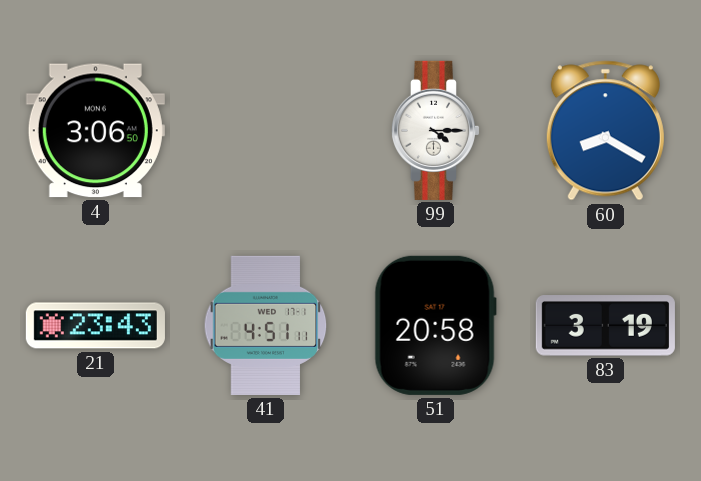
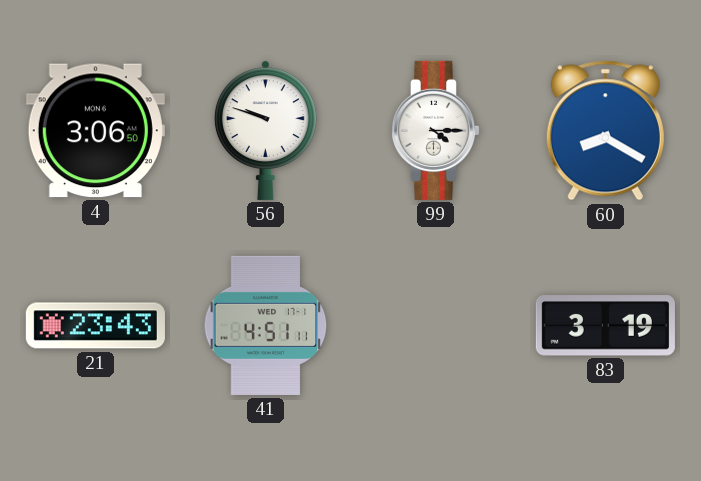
56: none -> 9:48
51: 20:58 -> none
